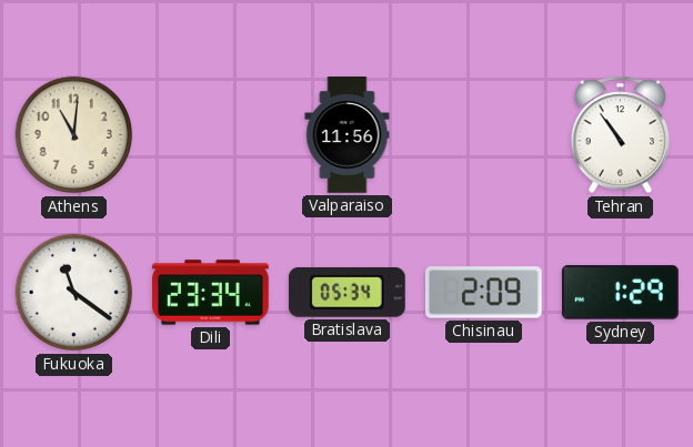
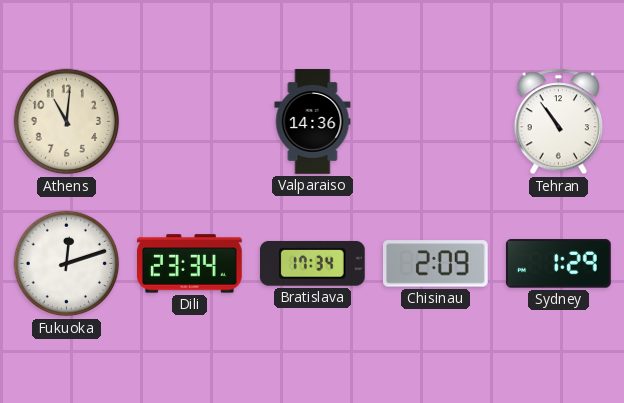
Valparaiso: 11:56 -> 14:36
Fukuoka: 11:21 -> 12:12
Bratislava: 05:34 -> 17:34
